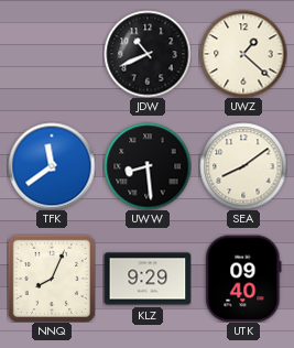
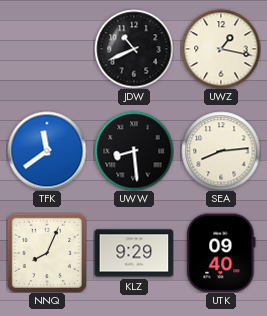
UWZ: 1:22 -> 1:17
SEA: 8:09 -> 8:14
